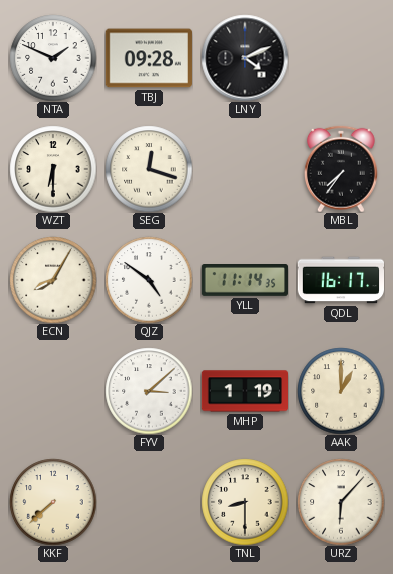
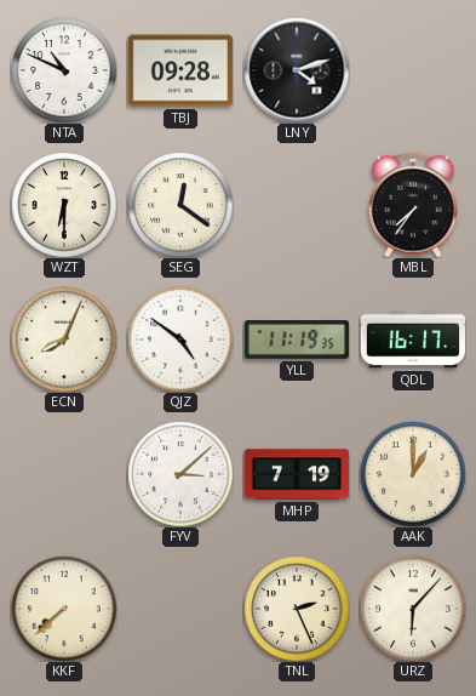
NTA: 1:49 -> 10:49
LNY: 4:11 -> 4:12
SEG: 12:18 -> 12:21
ECN: 8:05 -> 8:04
YLL: 11:14 -> 11:19
MHP: 1:19 -> 7:19
TNL: 8:30 -> 2:26
